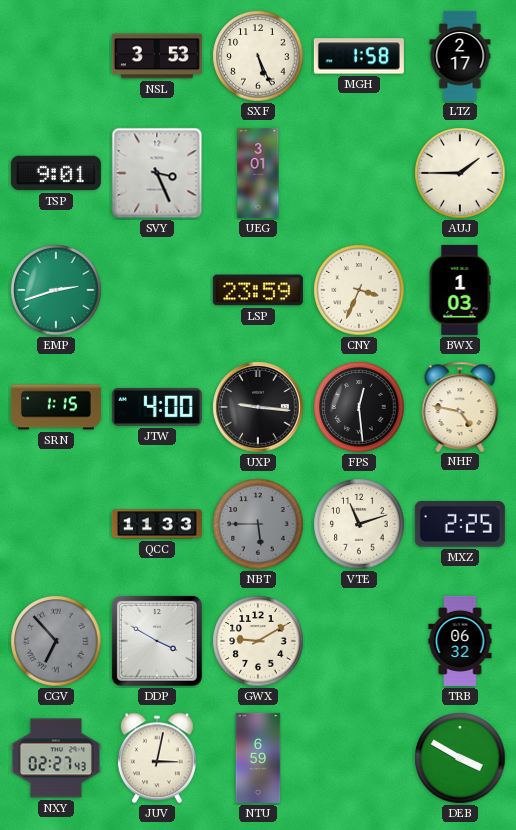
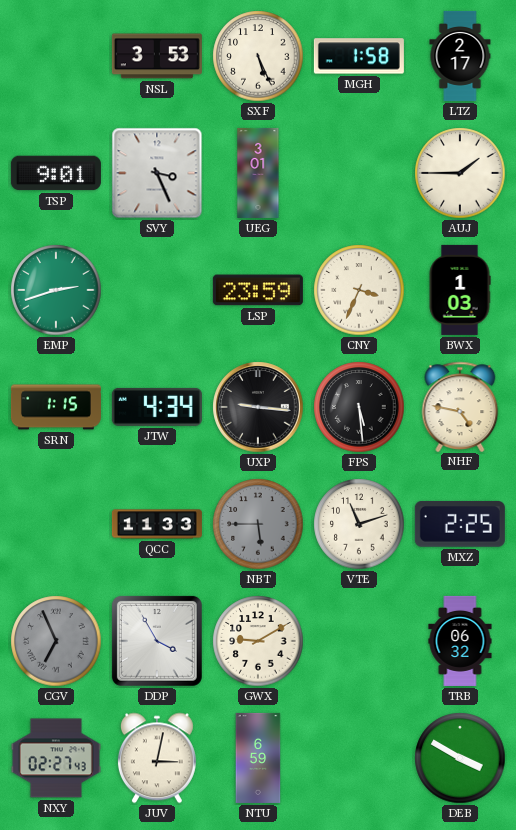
JTW: 4:00 -> 4:34
FPS: 12:29 -> 5:29
CGV: 6:53 -> 6:56
DDP: 3:50 -> 3:55
